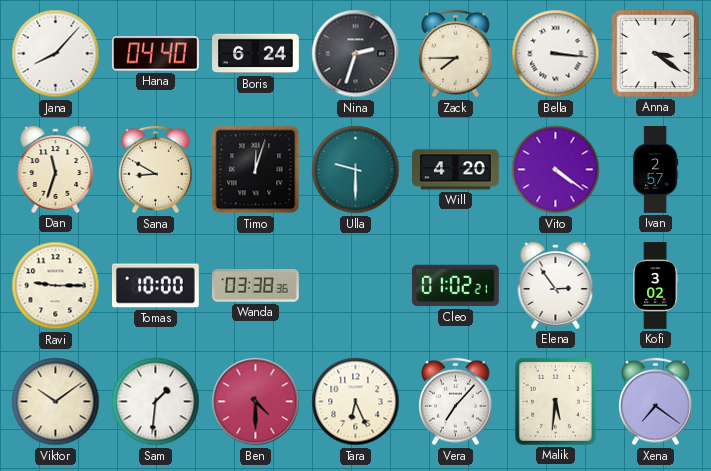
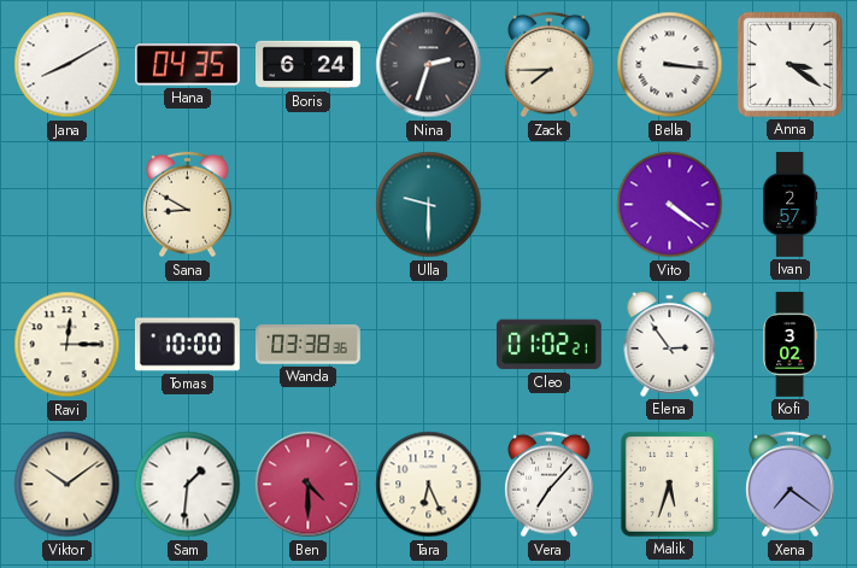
Jana: 8:07 -> 8:10
Hana: 04:40 -> 04:35
Dan: 11:33 -> none
Timo: 12:03 -> none
Will: 4:20 -> none
Ravi: 9:15 -> 12:15
Malik: 5:31 -> 5:33
